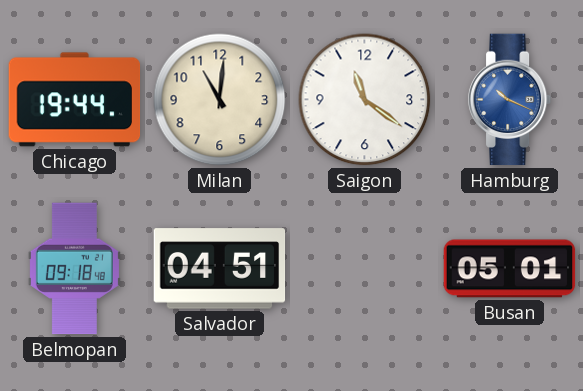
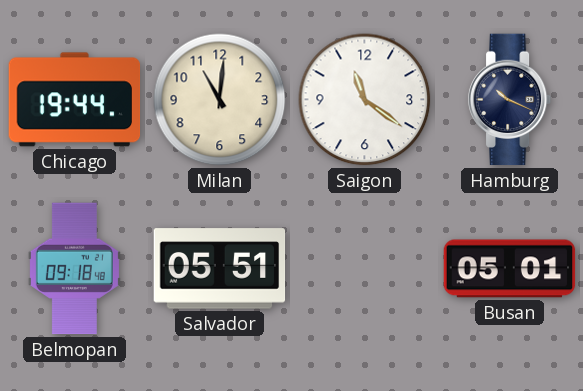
Hamburg dial: blue -> navy
Salvador: 04:51 -> 05:51
